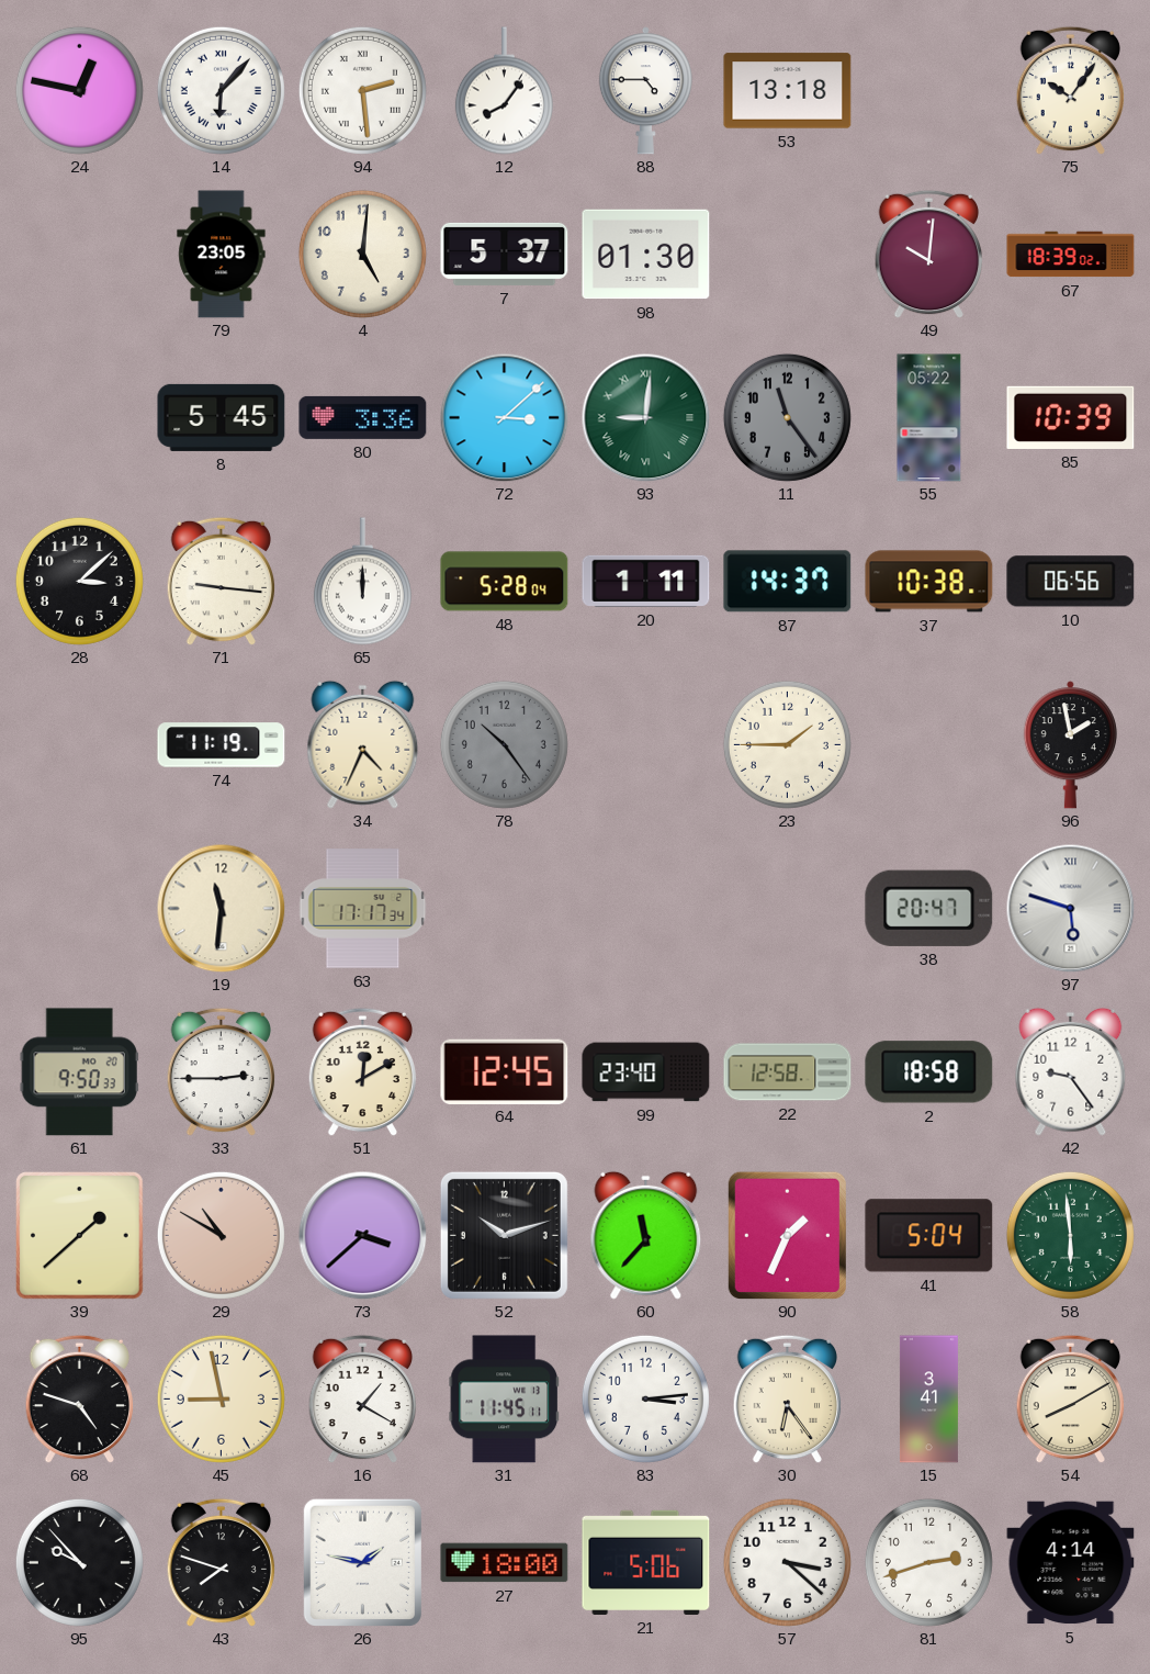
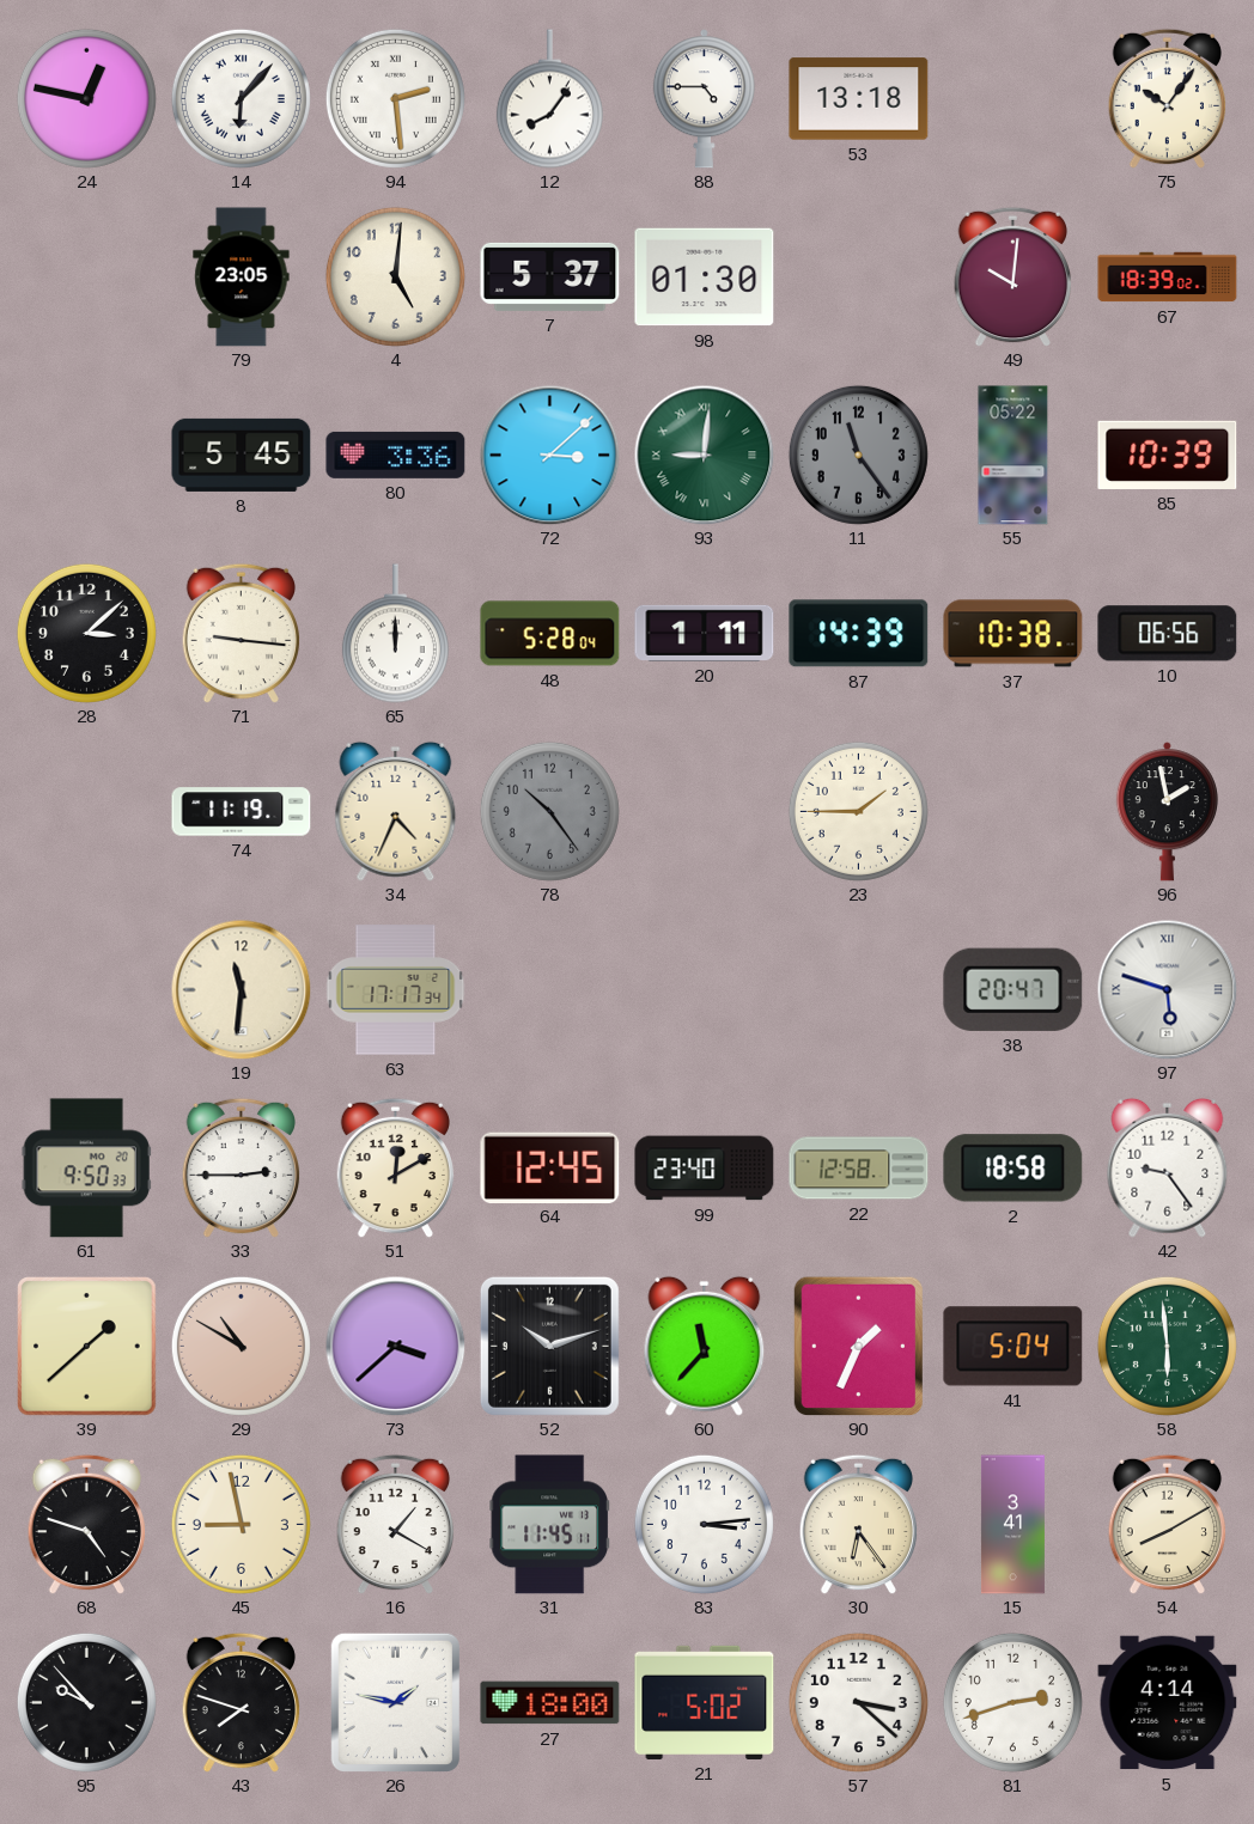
87: 14:37 -> 14:39
21: 5:06 -> 5:02
